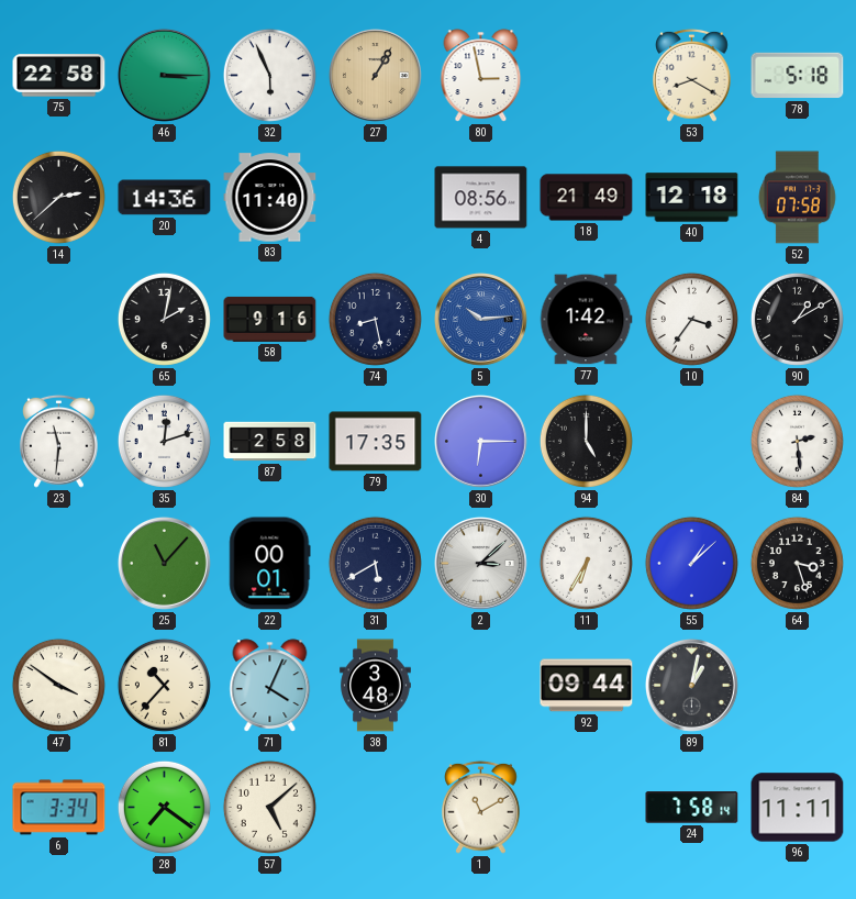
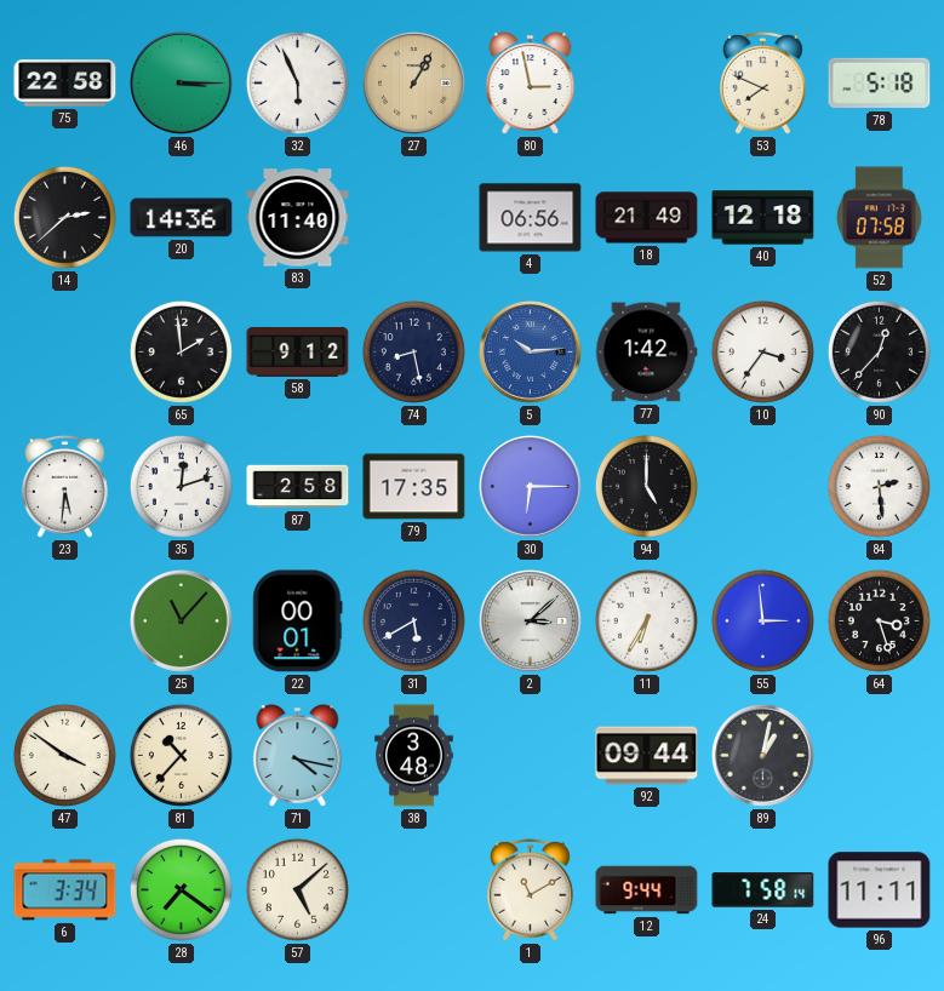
53: 8:20 -> 7:49
4: 08:56 -> 06:56
65: 2:02 -> 1:59
58: 9:16 -> 9:12
90: 1:10 -> 12:37
23: 11:31 -> 5:31
55: 1:08 -> 2:59
71: 4:04 -> 4:17
12: none -> 9:44
